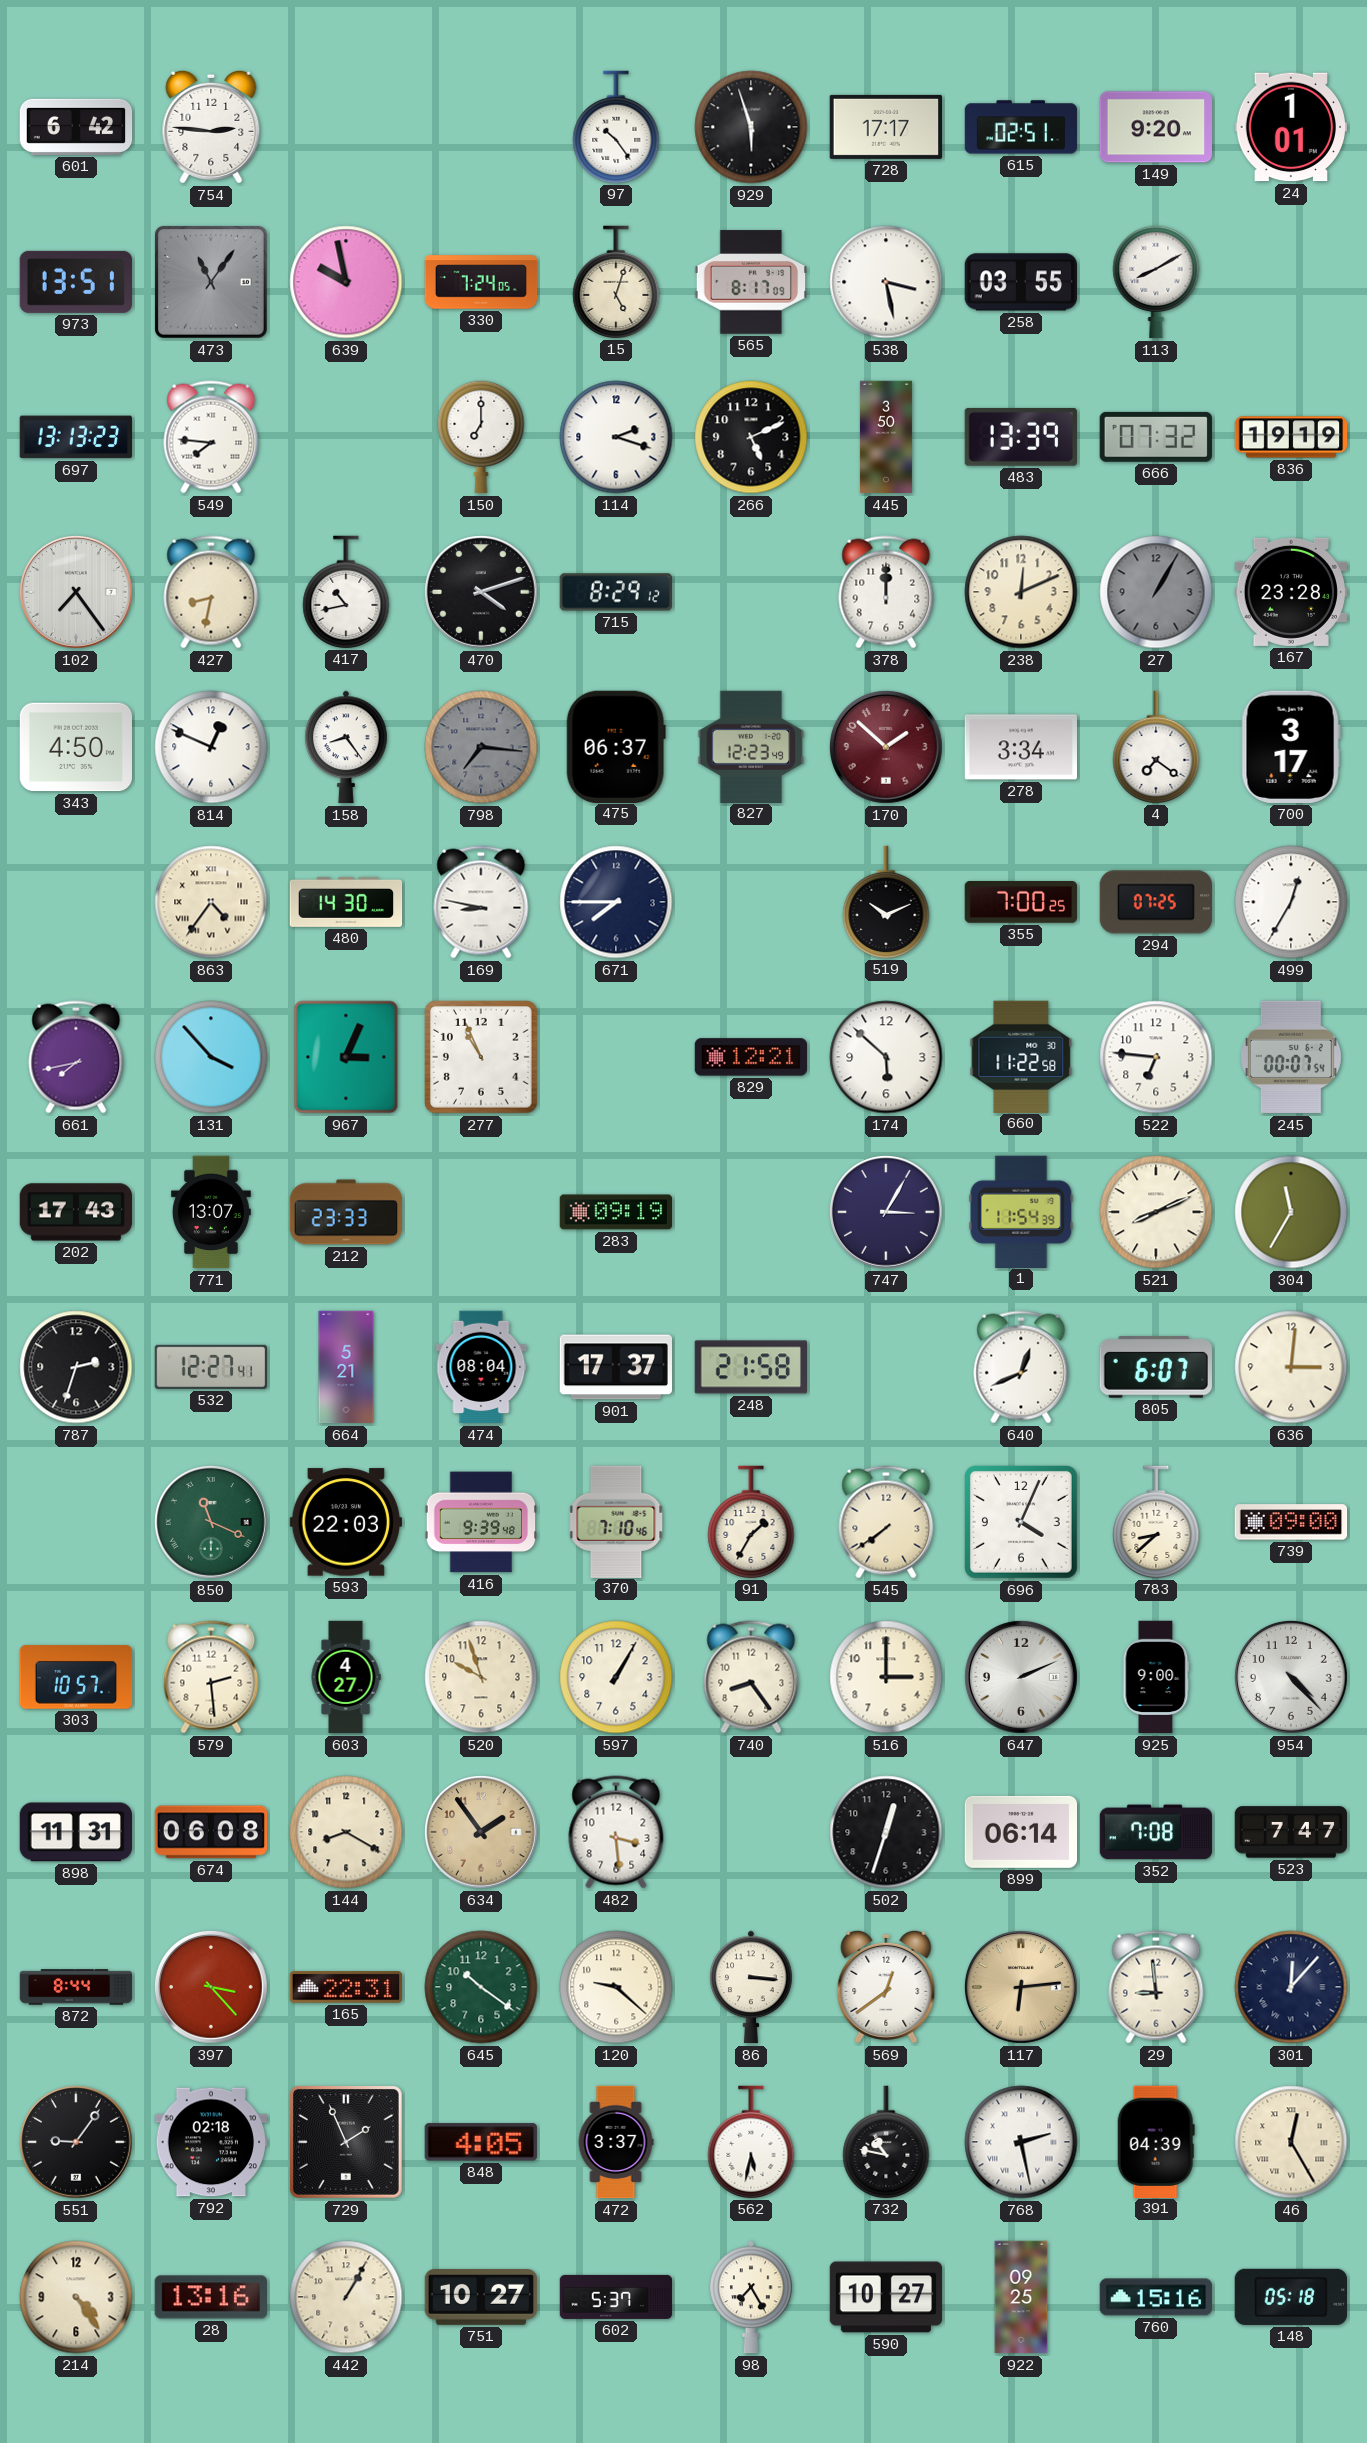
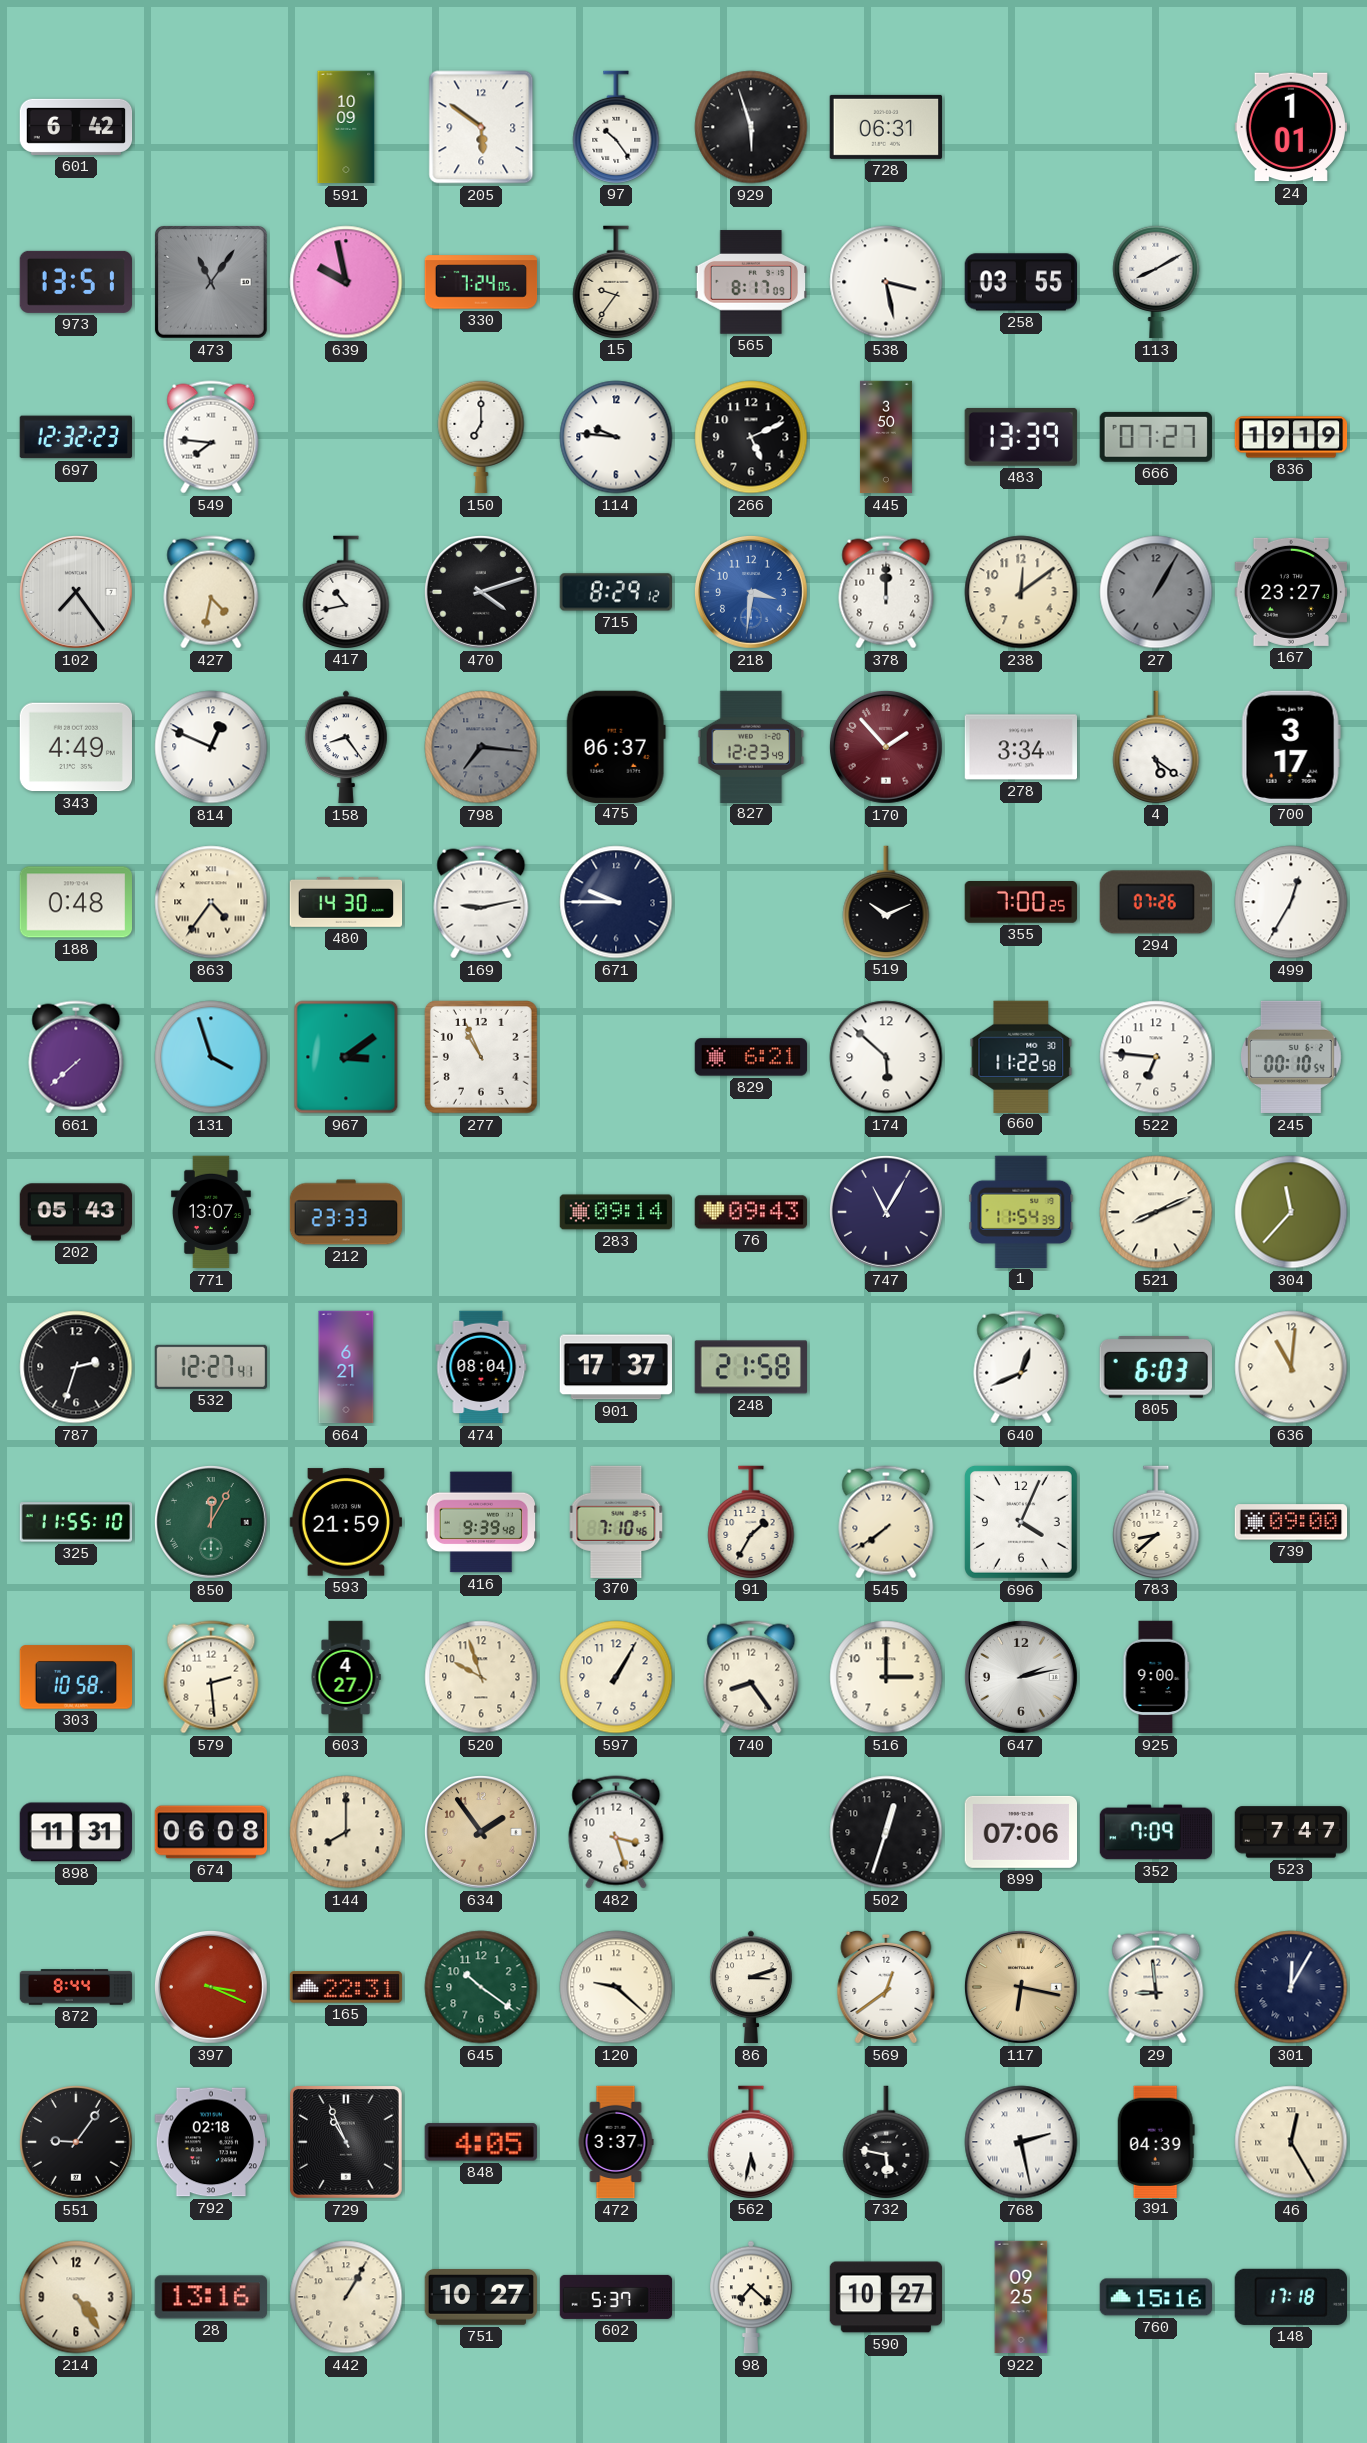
754: 2:46 -> none
591: none -> 10:09
205: none -> 5:51
728: 17:17 -> 06:31
615: 02:51 -> none
149: 9:20 -> none
15: 5:03 -> 9:36
697: 13:13 -> 12:32
114: 2:18 -> 9:46
666: 07:32 -> 07:27
427: 8:32 -> 4:32
218: none -> 3:31
238: 12:11 -> 12:09
167: 23:28 -> 23:27
343: 4:50 -> 4:49
170: 1:52 -> 1:53
4: 7:21 -> 5:21
188: none -> 0:48
169: 8:47 -> 9:13
671: 7:45 -> 9:45
294: 07:25 -> 07:26
661: 7:43 -> 7:38
131: 3:53 -> 3:57
967: 3:04 -> 3:09
829: 12:21 -> 6:21
245: 00:07 -> 00:10
202: 17:43 -> 05:43
283: 09:19 -> 09:14
76: none -> 09:43
747: 3:05 -> 11:05
304: 11:35 -> 11:37
664: 5:21 -> 6:21
805: 6:07 -> 6:03
636: 3:01 -> 11:01
325: none -> 11:55
850: 11:19 -> 12:05
593: 22:03 -> 21:59
303: 10:57 -> 10:58
647: 2:11 -> 2:13
954: 4:23 -> none
144: 8:20 -> 8:00
482: 3:29 -> 3:27
899: 06:14 -> 07:06
352: 7:08 -> 7:09
397: 3:23 -> 3:19
86: 3:16 -> 3:12
117: 6:14 -> 6:17
301: 12:07 -> 12:05
729: 1:56 -> 10:56
732: 10:47 -> 5:47
98: 7:25 -> 7:22
148: 05:18 -> 17:18
